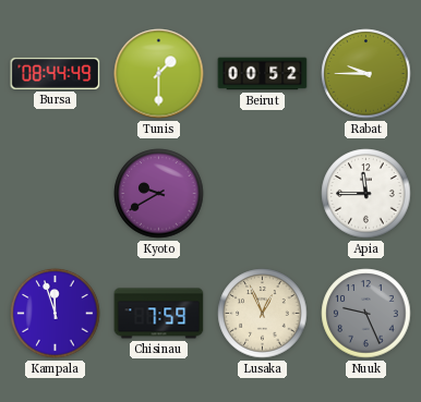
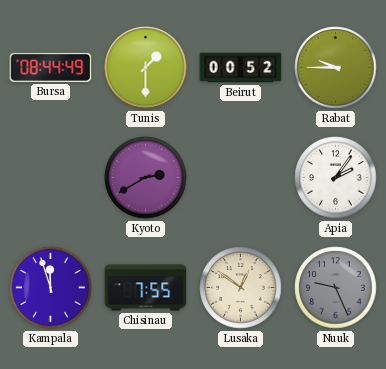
Kyoto: 9:40 -> 2:40
Apia: 11:45 -> 2:06
Chisinau: 7:59 -> 7:55
Lusaka: 12:56 -> 12:51
